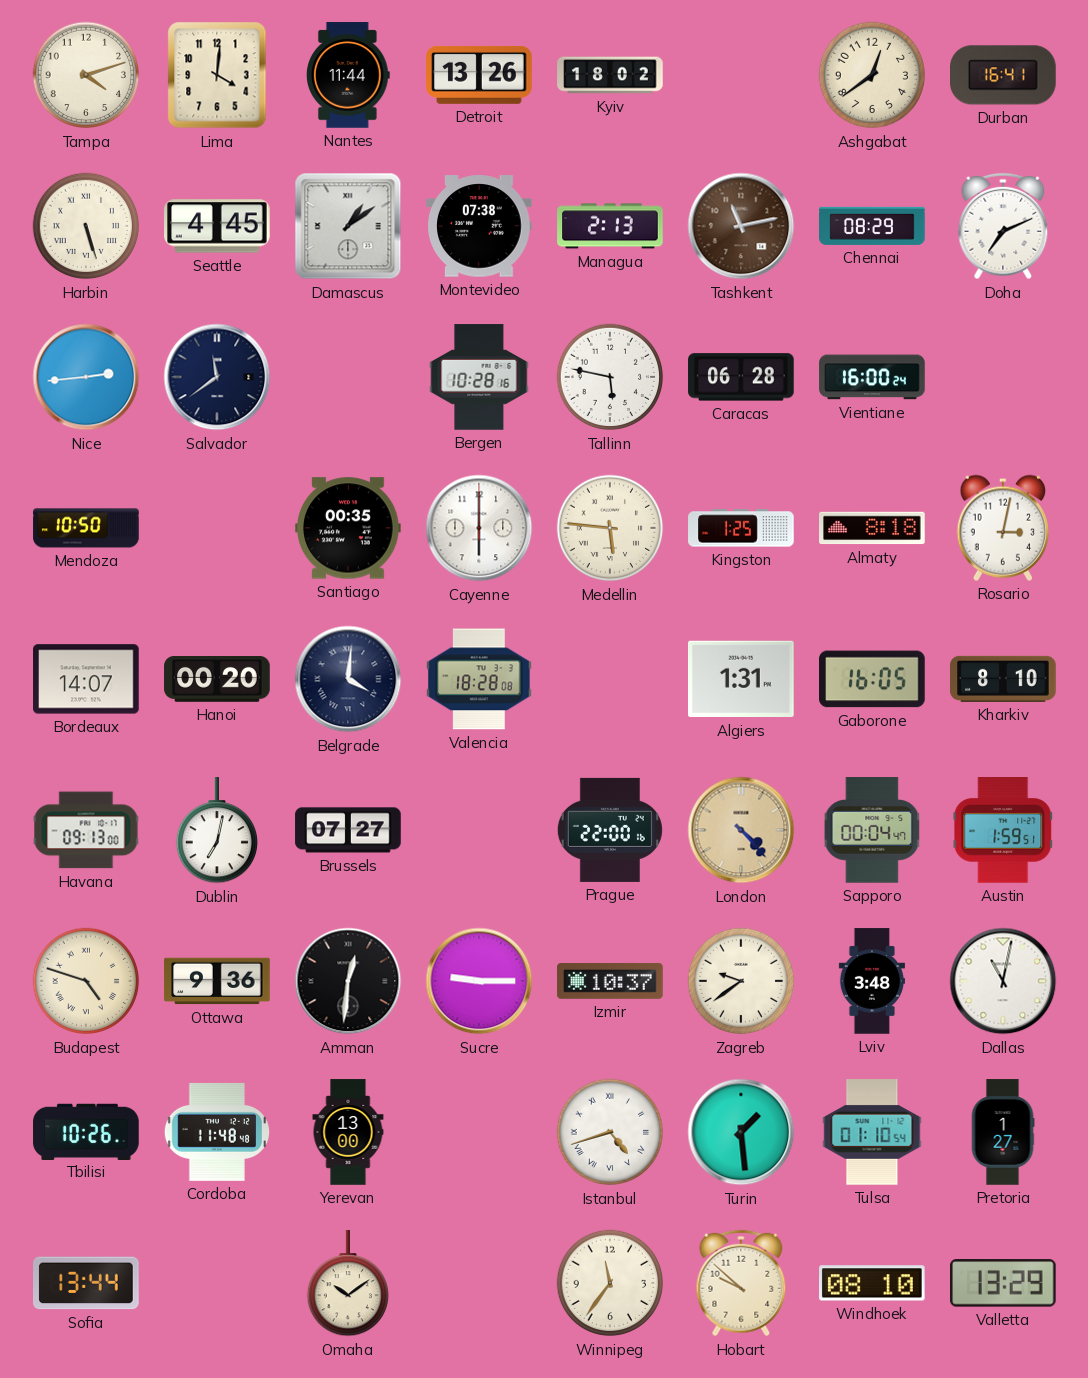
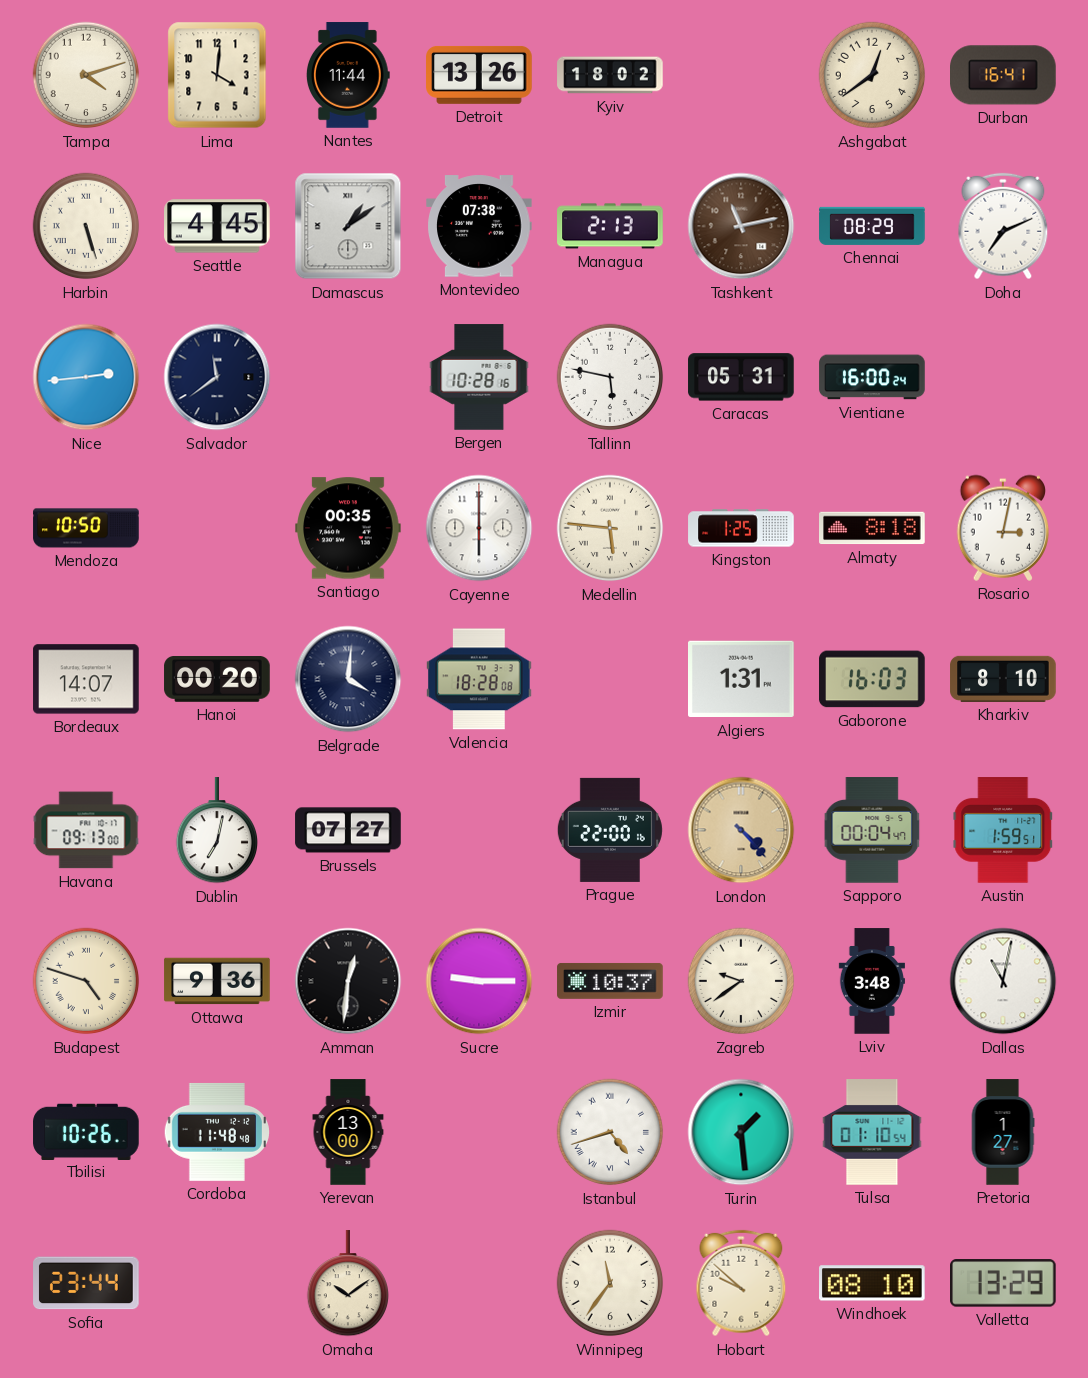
Caracas: 06:28 -> 05:31
Gaborone: 16:05 -> 16:03
Sofia: 13:44 -> 23:44
